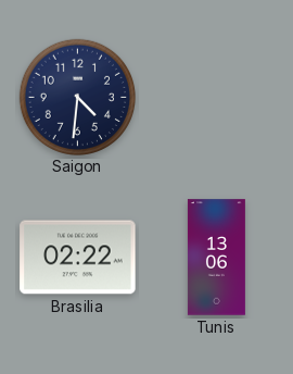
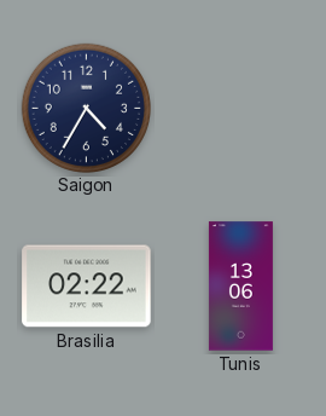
Saigon: 4:31 -> 4:35
